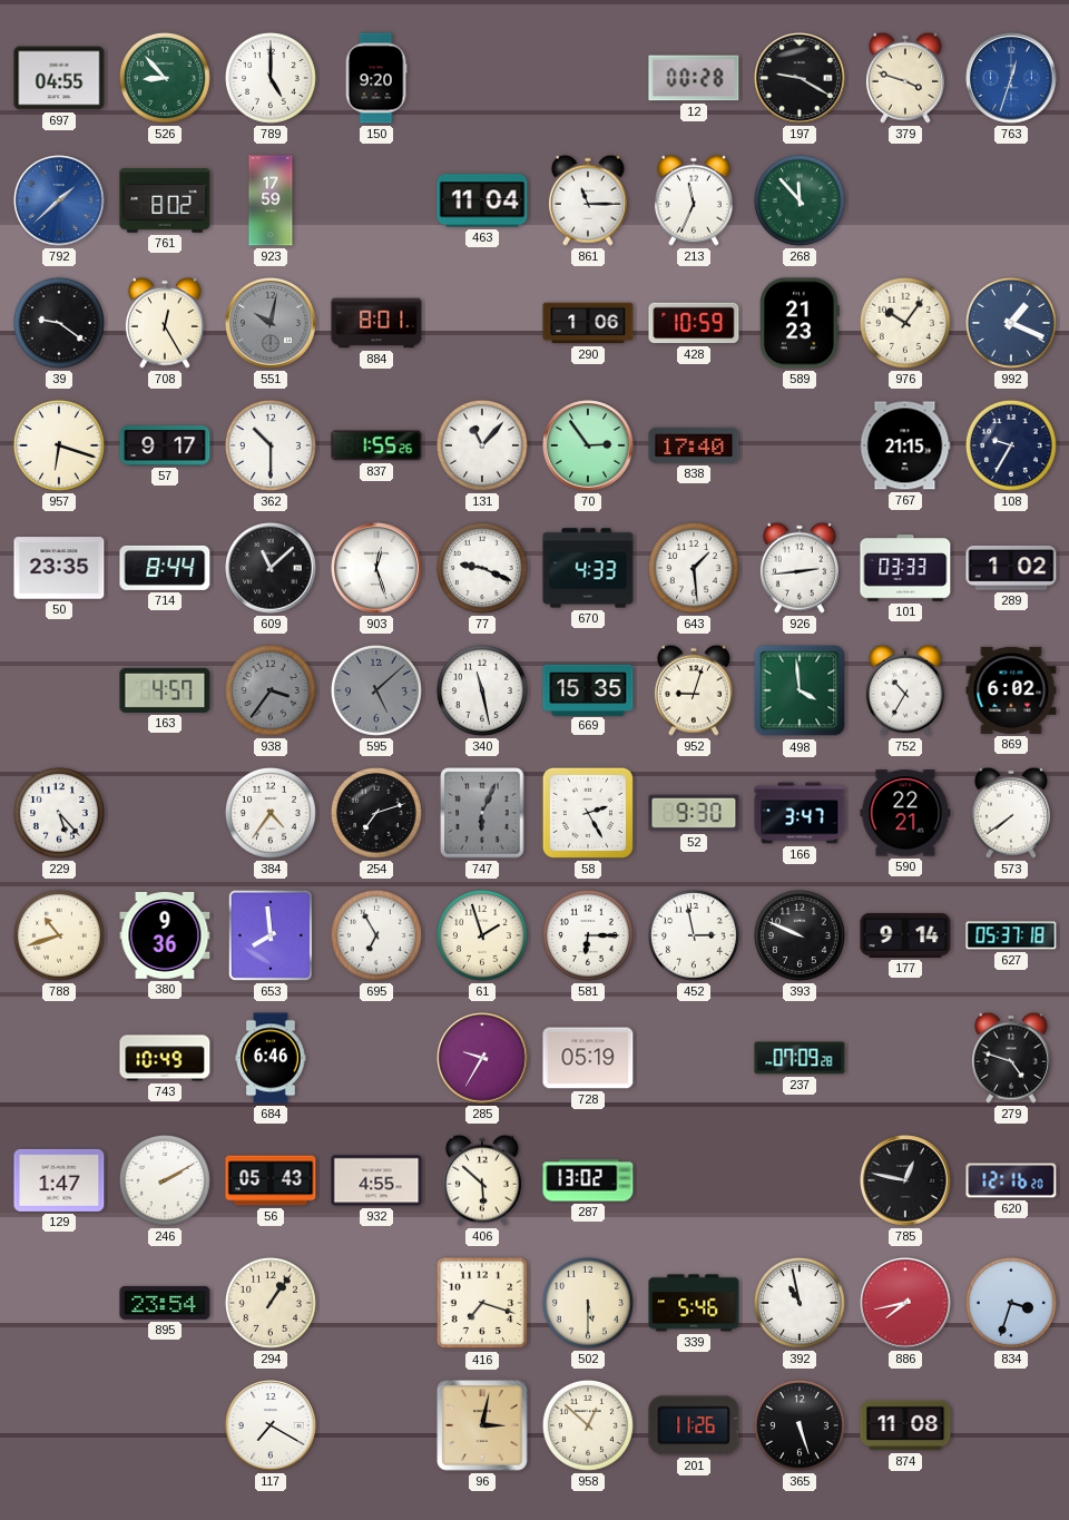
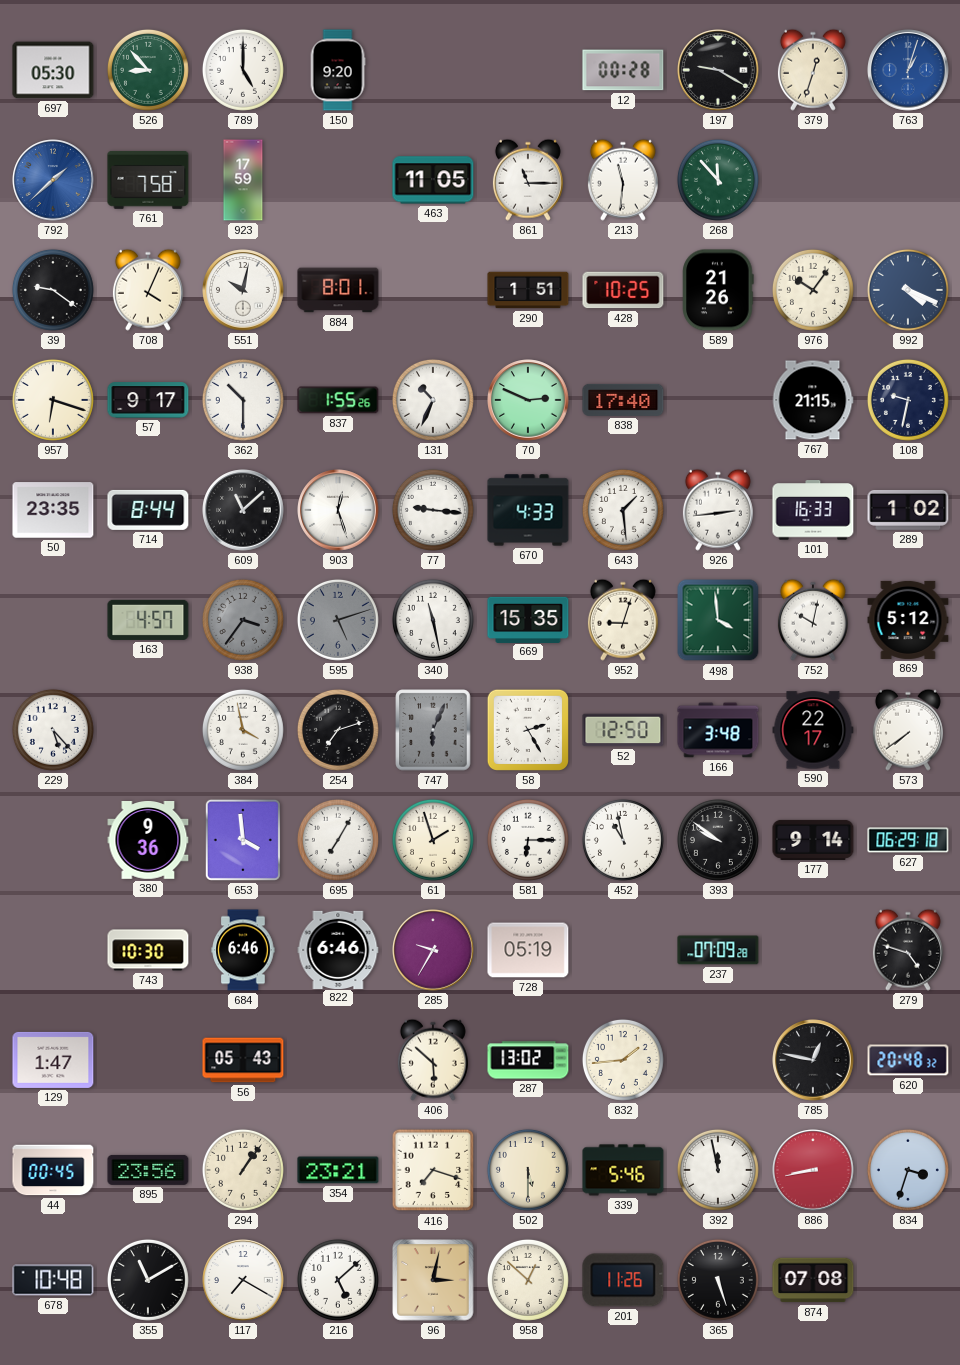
697: 04:55 -> 05:30
379: 3:48 -> 12:33
763: 12:33 -> 1:03
761: 8:02 -> 7:58
463: 11:04 -> 11:05
213: 11:34 -> 11:31
708: 12:25 -> 4:04
551 dial: grey -> white
290: 1:06 -> 1:51
428: 10:59 -> 10:25
589: 21:23 -> 21:26
992: 1:19 -> 4:19
131: 11:07 -> 10:34
70: 2:54 -> 2:49
108: 9:35 -> 9:32
77: 9:19 -> 9:16
101: 03:33 -> 16:33
595: 5:08 -> 5:12
752: 10:35 -> 10:02
869: 6:02 -> 5:12
384: 4:36 -> 3:58
52: 9:30 -> 12:50
166: 3:47 -> 3:48
590: 22:21 -> 22:17
788: 10:42 -> none
653: 7:59 -> 3:59
695: 6:55 -> 7:05
452: 2:58 -> 10:58
393: 9:49 -> 9:51
627: 05:37 -> 06:29
743: 10:49 -> 10:30
822: none -> 6:46
246: 2:10 -> none
932: 4:55 -> none
832: none -> 1:44
620: 12:16 -> 20:48
44: none -> 00:45
895: 23:54 -> 23:56
354: none -> 23:21
392: 10:58 -> 11:58
886: 7:43 -> 8:43
678: none -> 10:48
355: none -> 11:10
216: none -> 5:08
874: 11:08 -> 07:08
